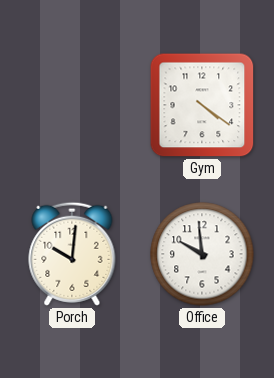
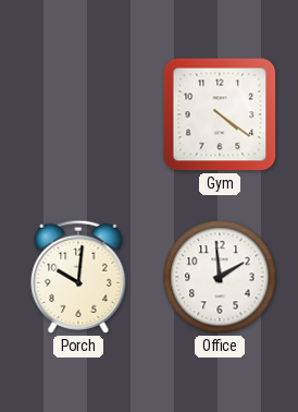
Office: 9:59 -> 1:59
